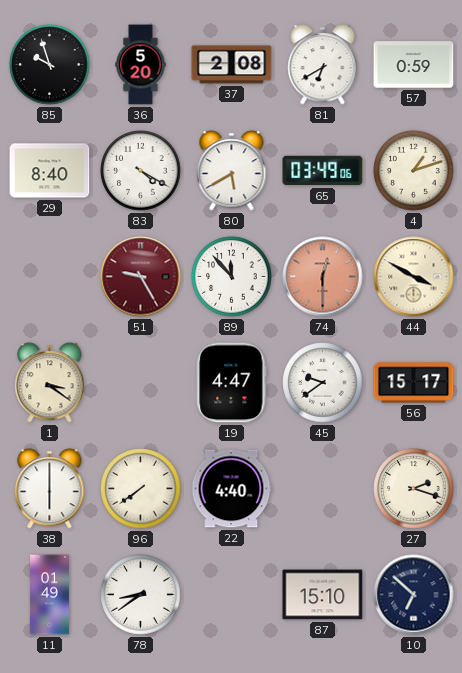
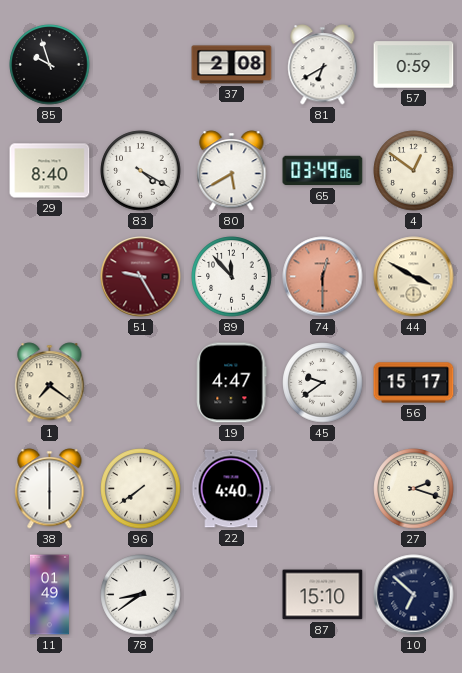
36: 5:20 -> none
4: 1:12 -> 12:51
1: 3:21 -> 7:21
